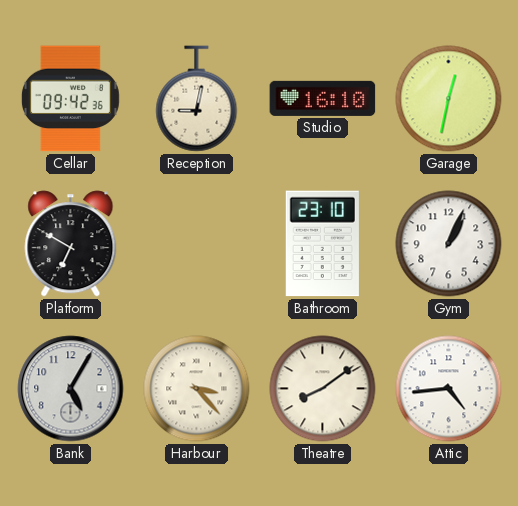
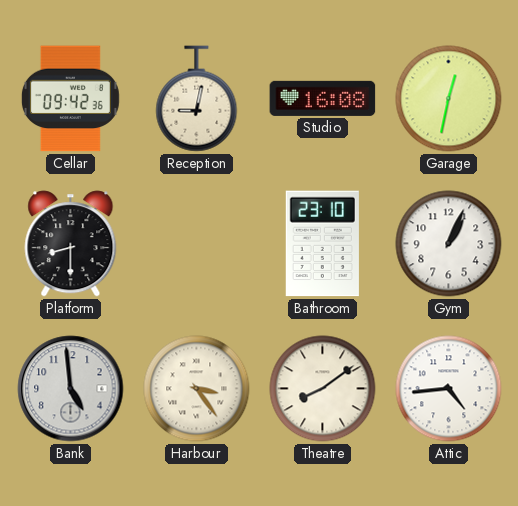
Studio: 16:10 -> 16:08
Platform: 6:50 -> 8:30
Bank: 5:05 -> 4:59
Harbour: 3:23 -> 3:24
